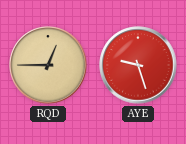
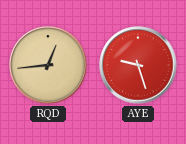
RQD: 12:45 -> 12:44
